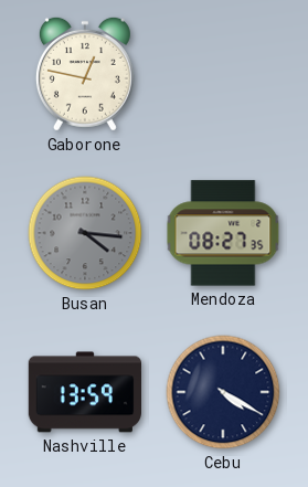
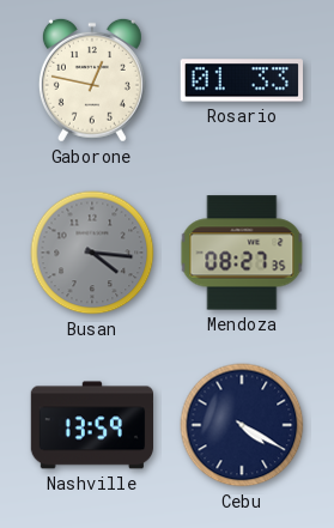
Rosario: none -> 01:33
